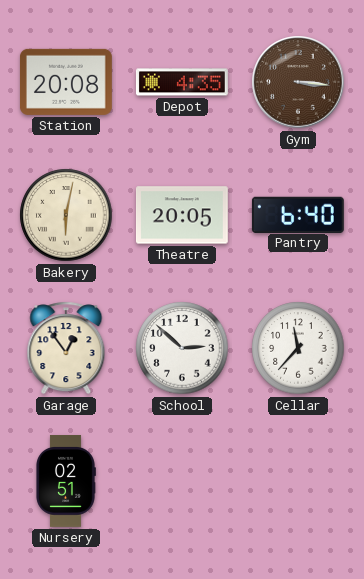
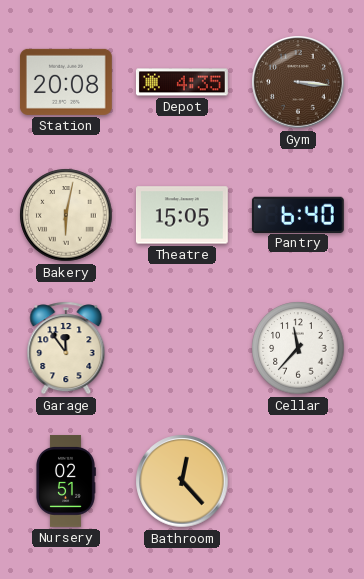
Theatre: 20:05 -> 15:05
Garage: 12:54 -> 11:54
School: 2:52 -> none
Bathroom: none -> 12:23
